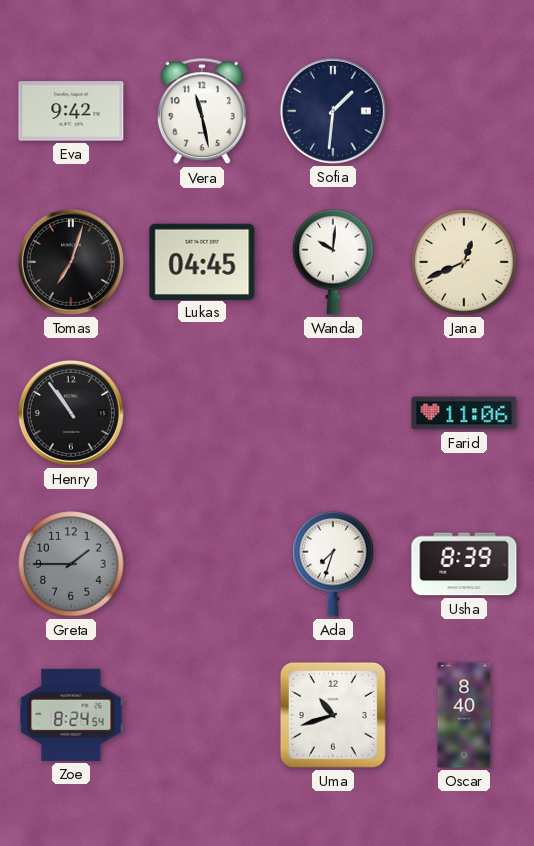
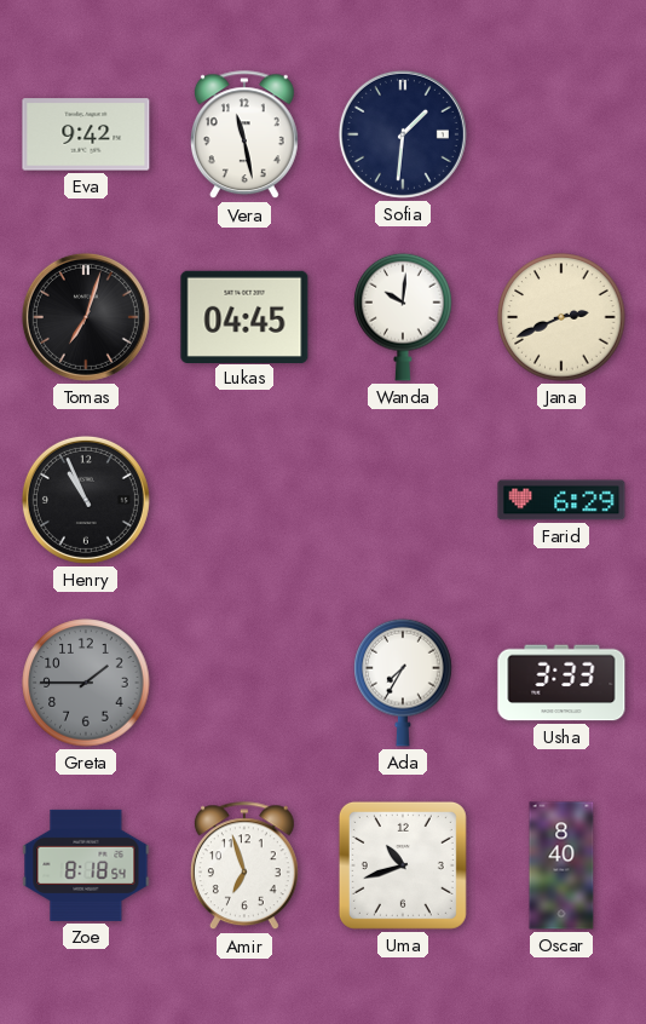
Jana: 12:41 -> 2:41
Henry: 10:54 -> 10:56
Farid: 11:06 -> 6:29
Ada: 7:33 -> 7:35
Usha: 8:39 -> 3:33
Zoe: 8:24 -> 8:18
Amir: none -> 6:57
